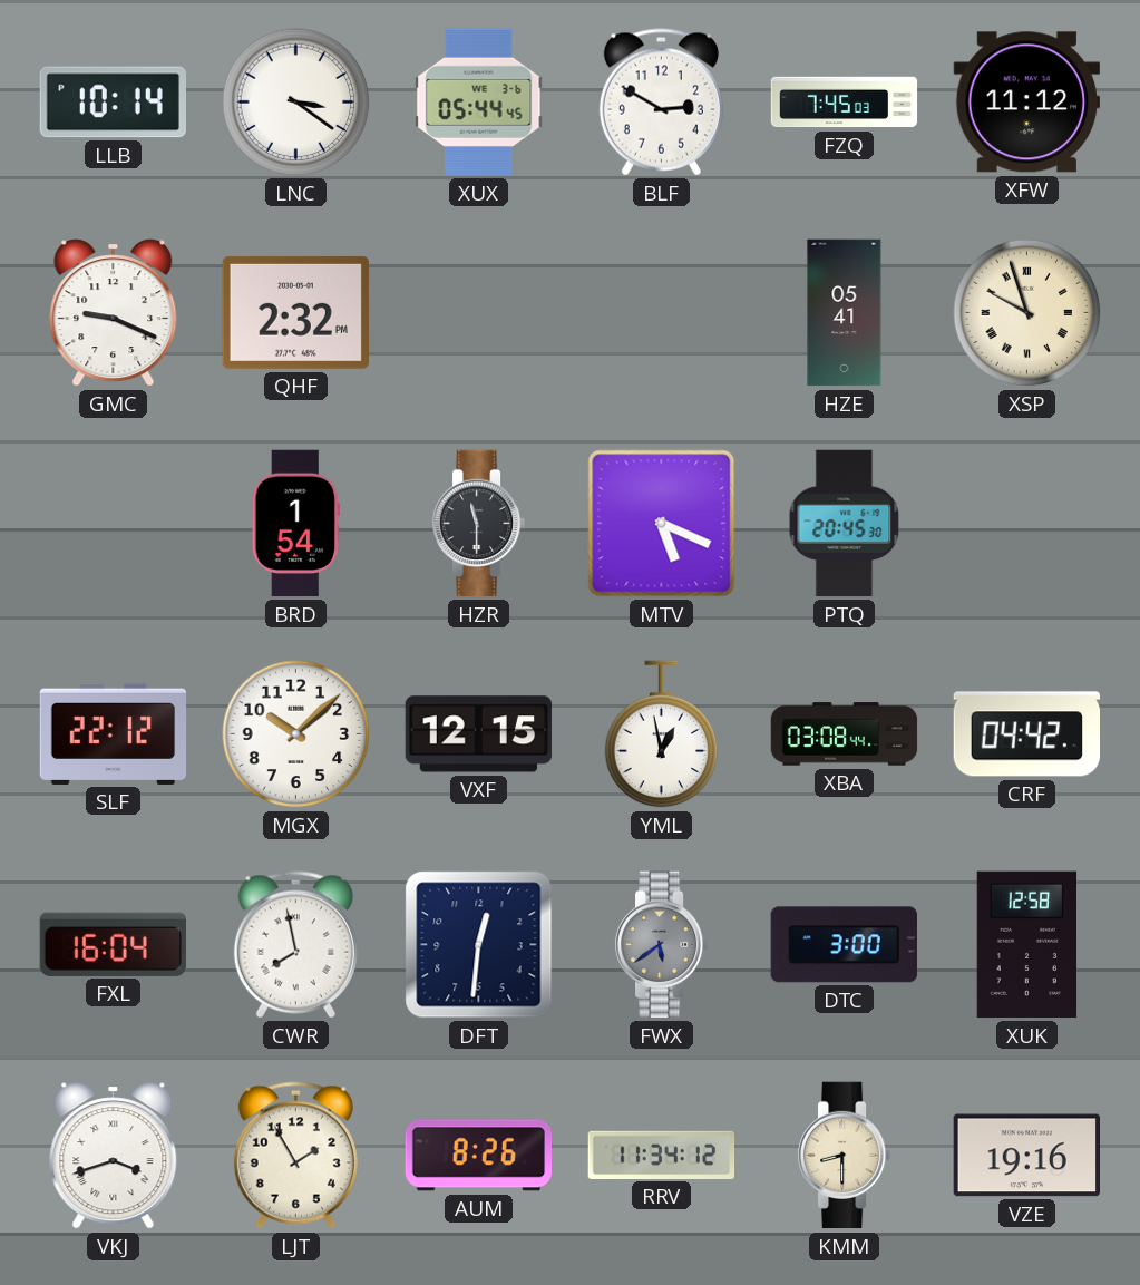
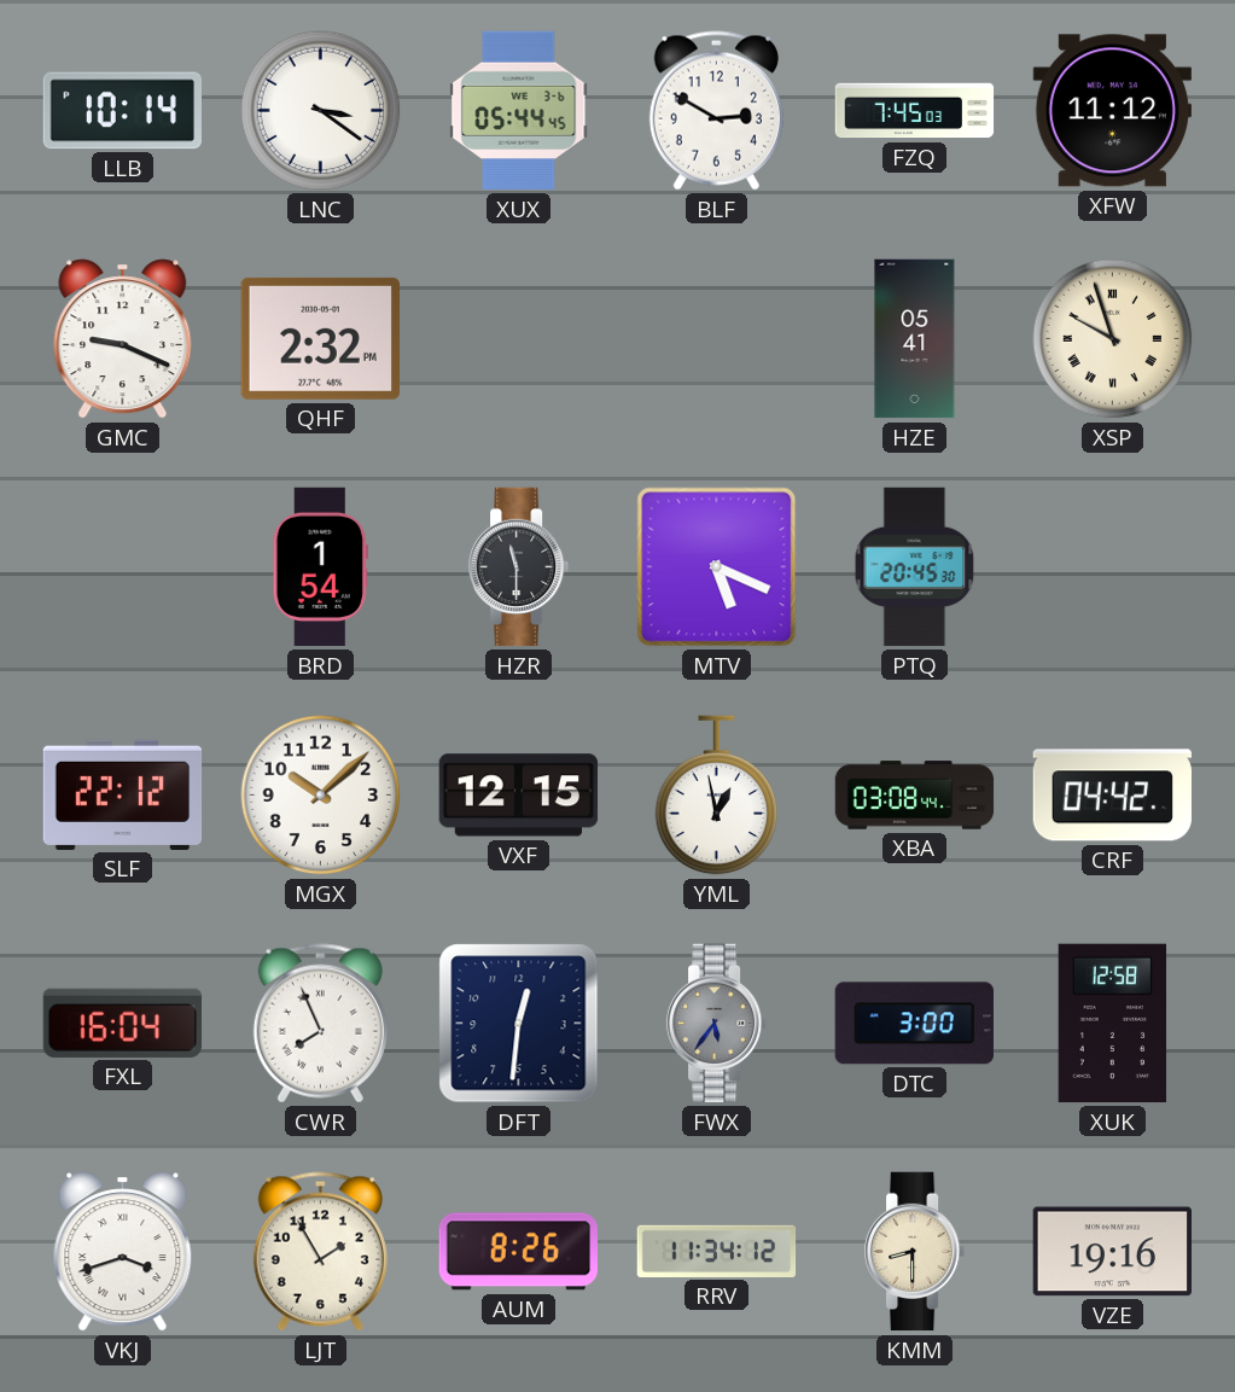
CWR: 7:58 -> 7:56
FWX: 5:39 -> 5:36
